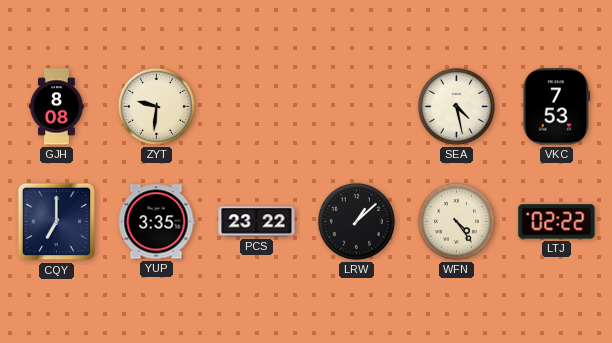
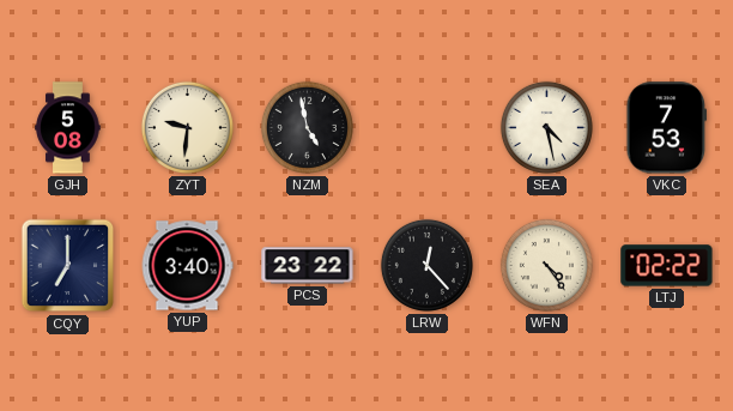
GJH: 8:08 -> 5:08
NZM: none -> 4:58
YUP: 3:35 -> 3:40
LRW: 1:08 -> 12:23
